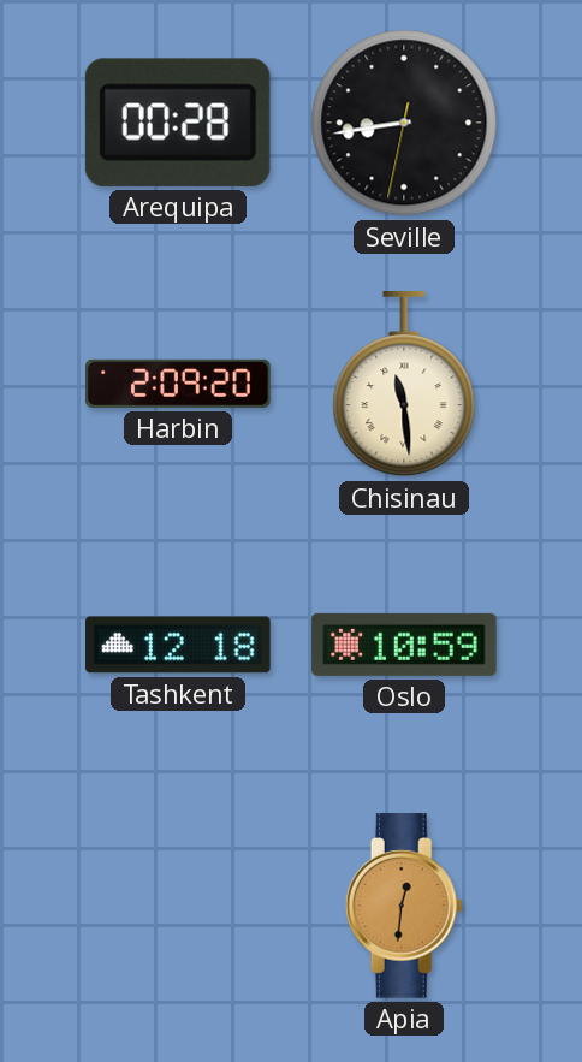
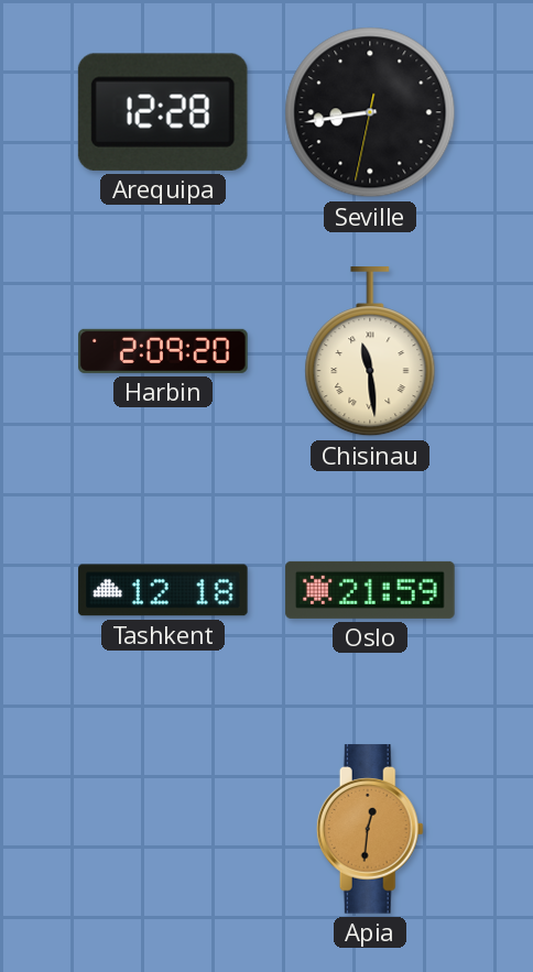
Arequipa: 00:28 -> 12:28
Oslo: 10:59 -> 21:59
